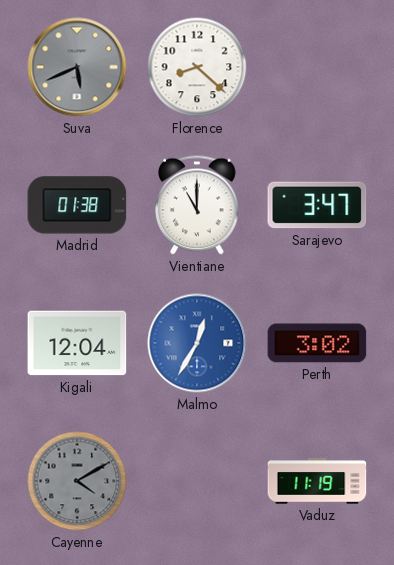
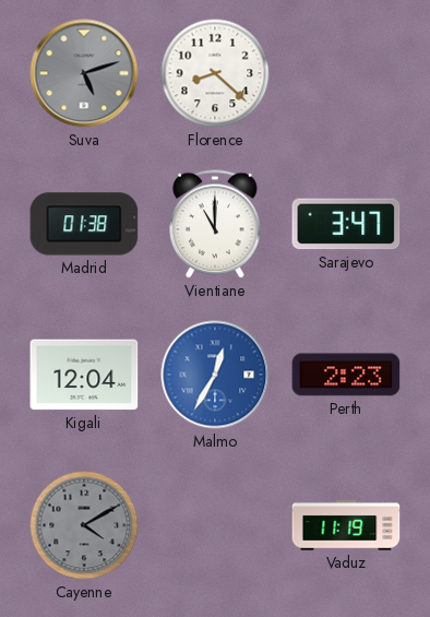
Suva: 5:41 -> 5:12
Perth: 3:02 -> 2:23
